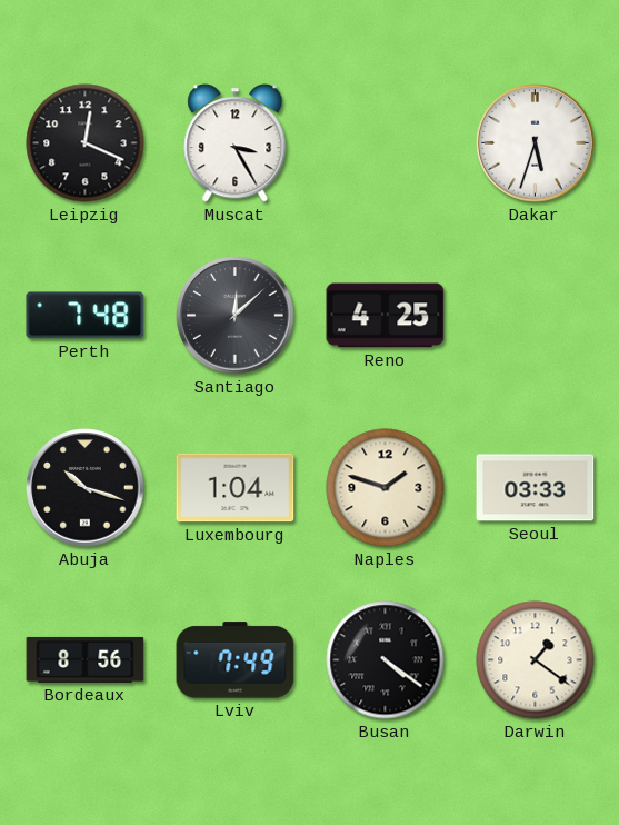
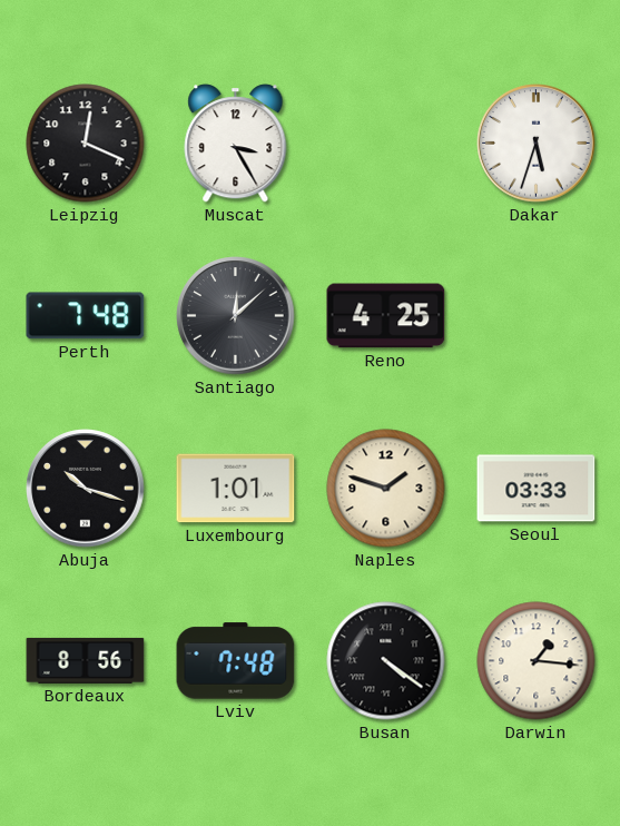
Luxembourg: 1:04 -> 1:01
Lviv: 7:49 -> 7:48
Darwin: 1:21 -> 1:16
